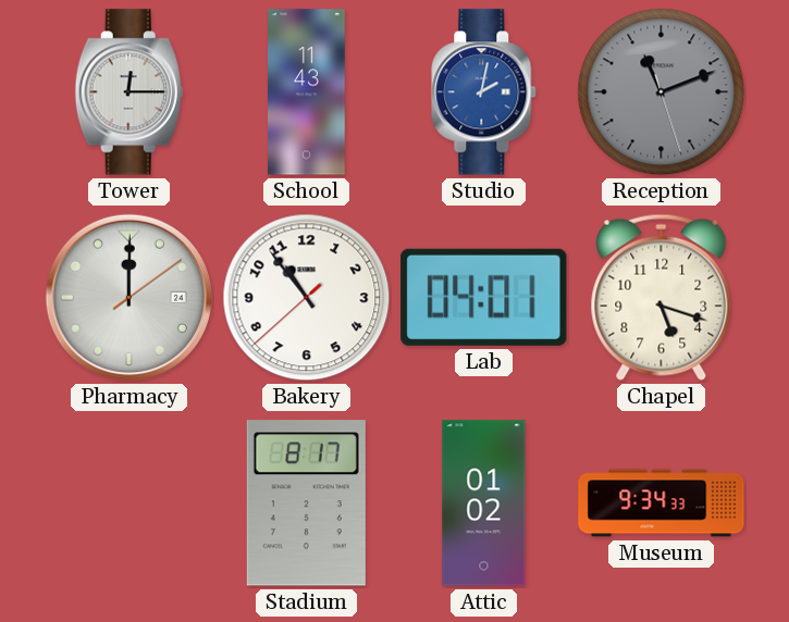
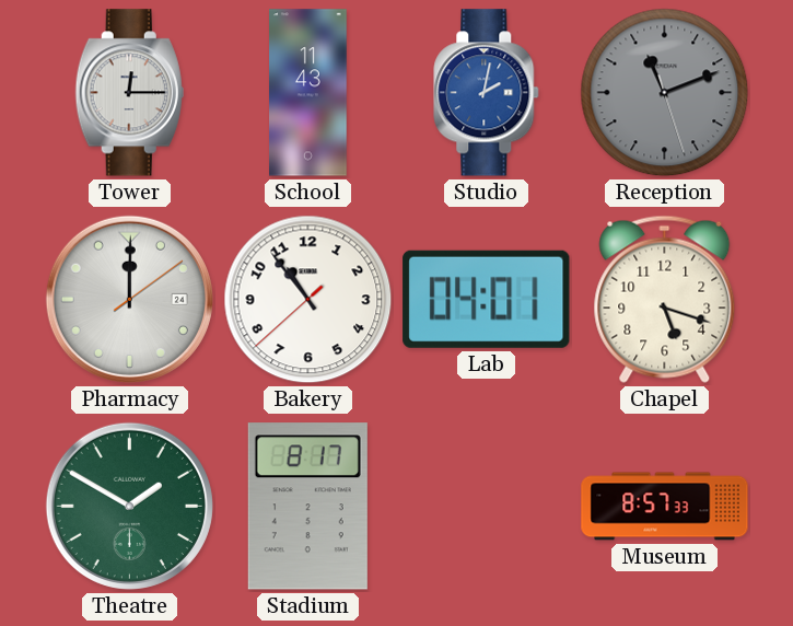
Theatre: none -> 1:50
Attic: 01:02 -> none
Museum: 9:34 -> 8:57
